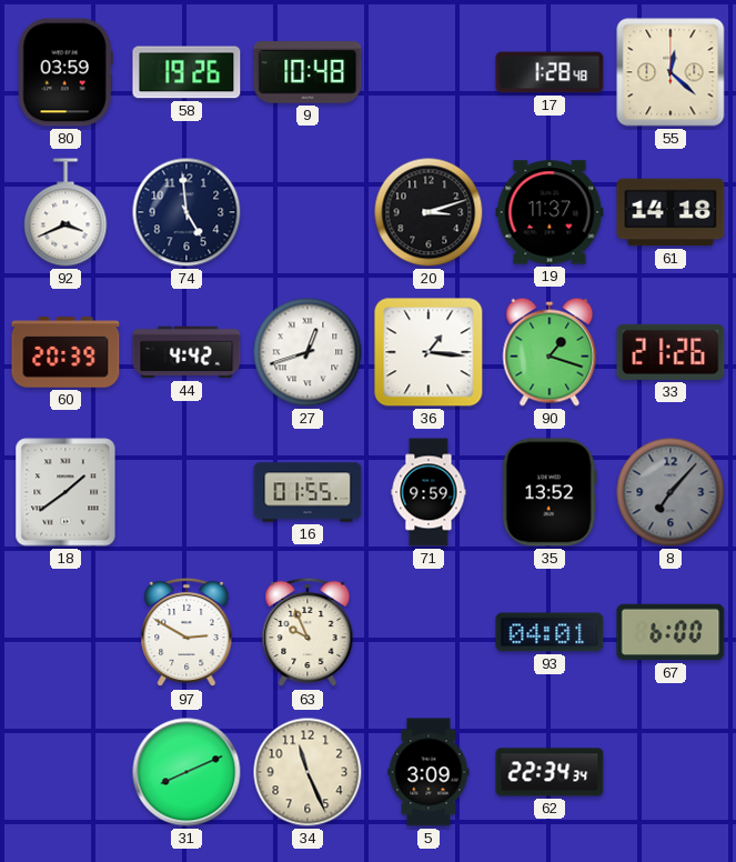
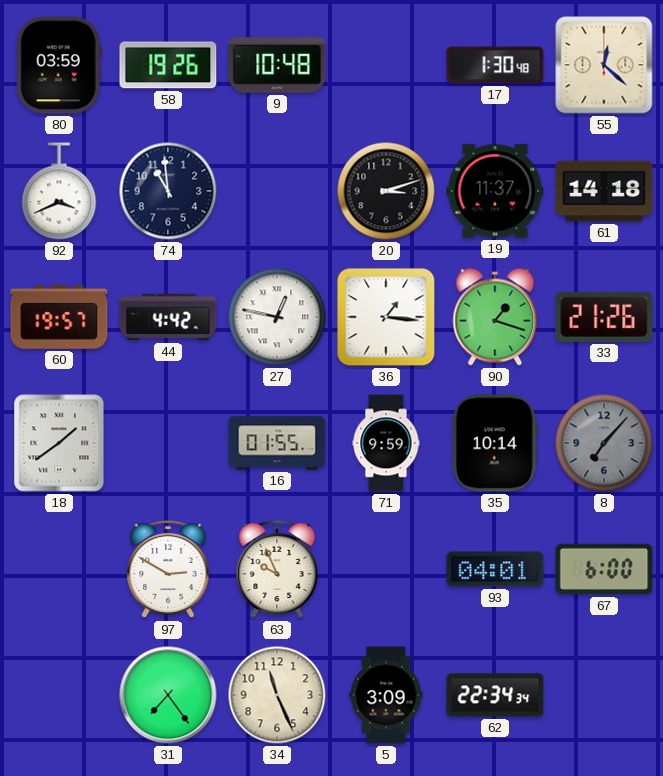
17: 1:28 -> 1:30
74: 4:59 -> 10:59
60: 20:39 -> 19:57
27: 12:42 -> 12:47
35: 13:52 -> 10:14
31: 8:11 -> 7:24
